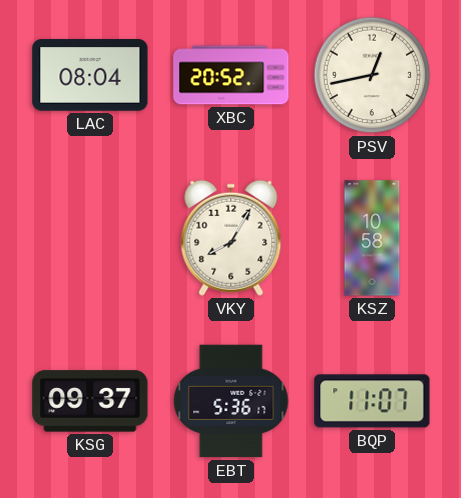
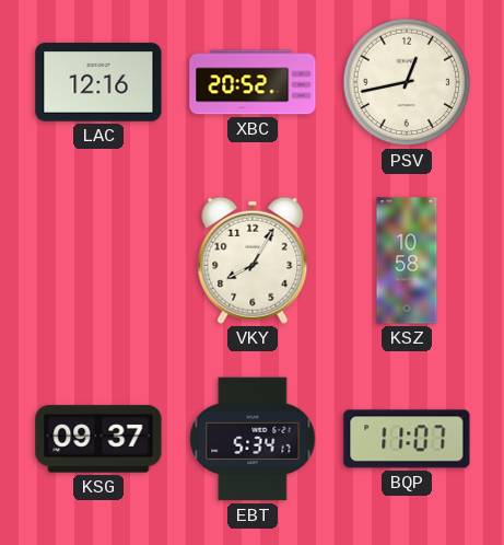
LAC: 08:04 -> 12:16
EBT: 5:36 -> 5:34
